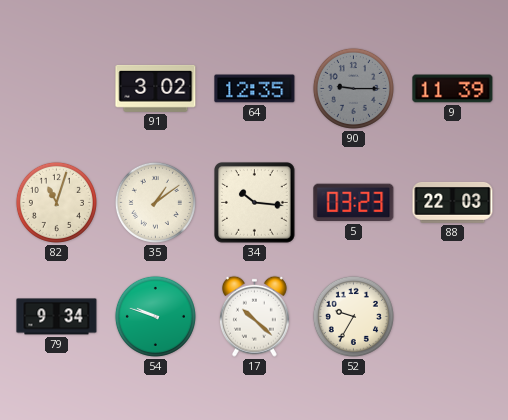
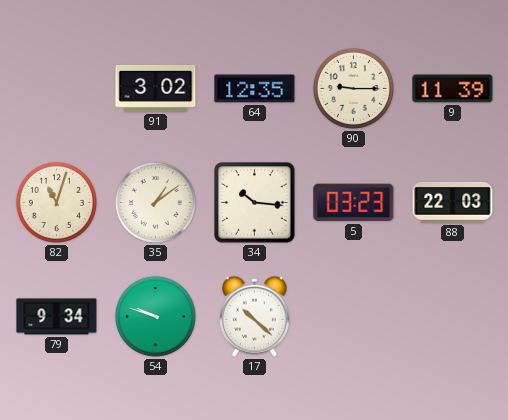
90 dial: grey -> cream
52: 9:35 -> none
